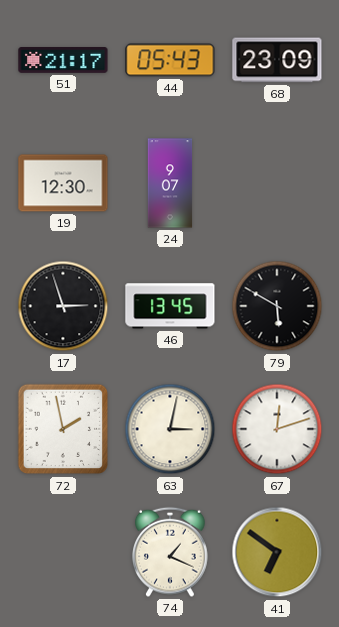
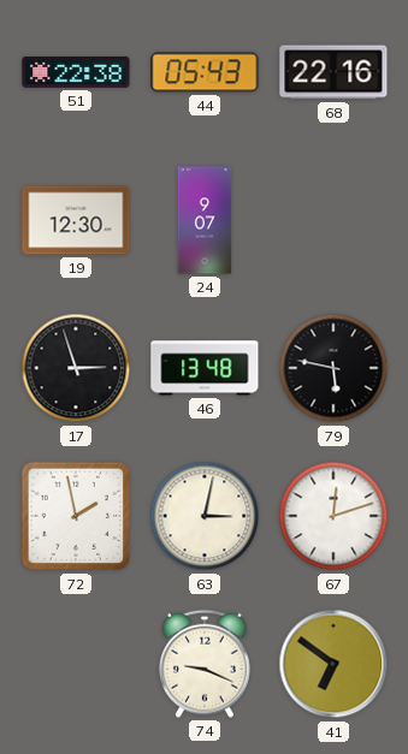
51: 21:17 -> 22:38
68: 23:09 -> 22:16
46: 13:45 -> 13:48
79: 5:50 -> 5:47
74: 1:19 -> 9:19
